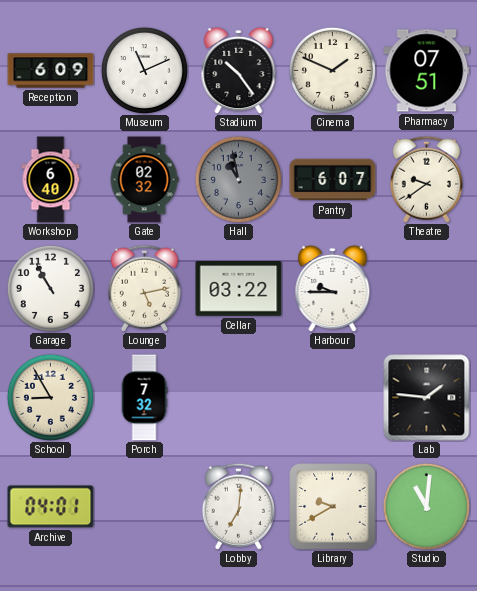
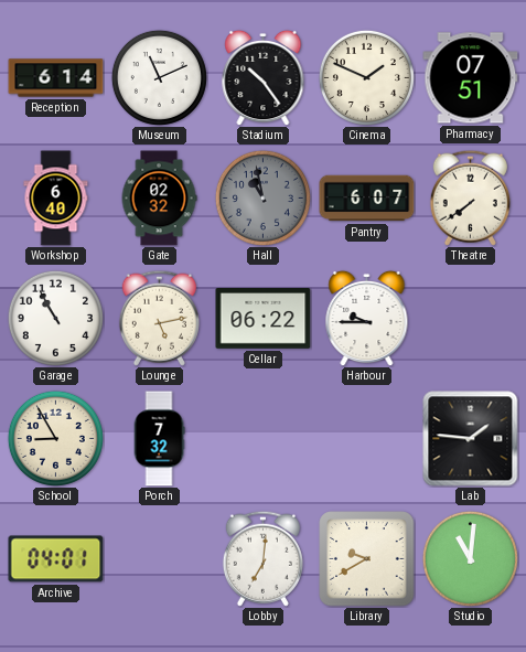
Reception: 6:09 -> 6:14
Theatre: 9:39 -> 7:39
Cellar: 03:22 -> 06:22
